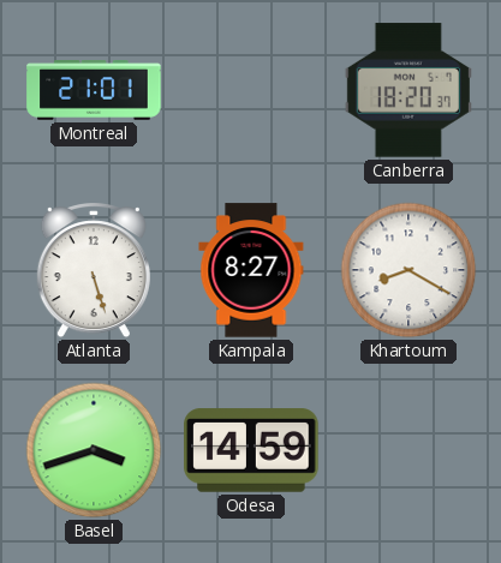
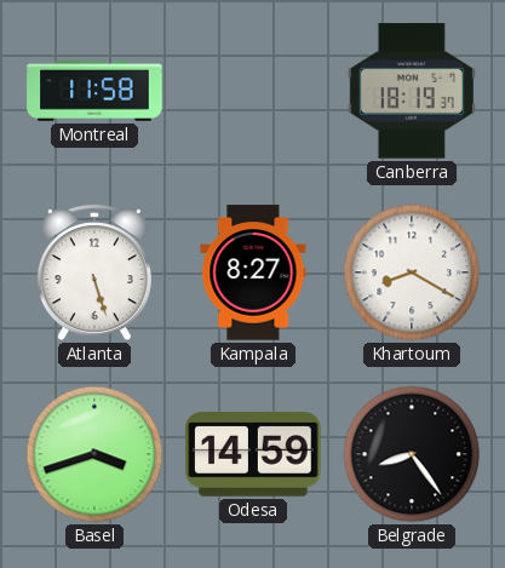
Montreal: 21:01 -> 11:58
Canberra: 18:20 -> 18:19
Belgrade: none -> 8:24
